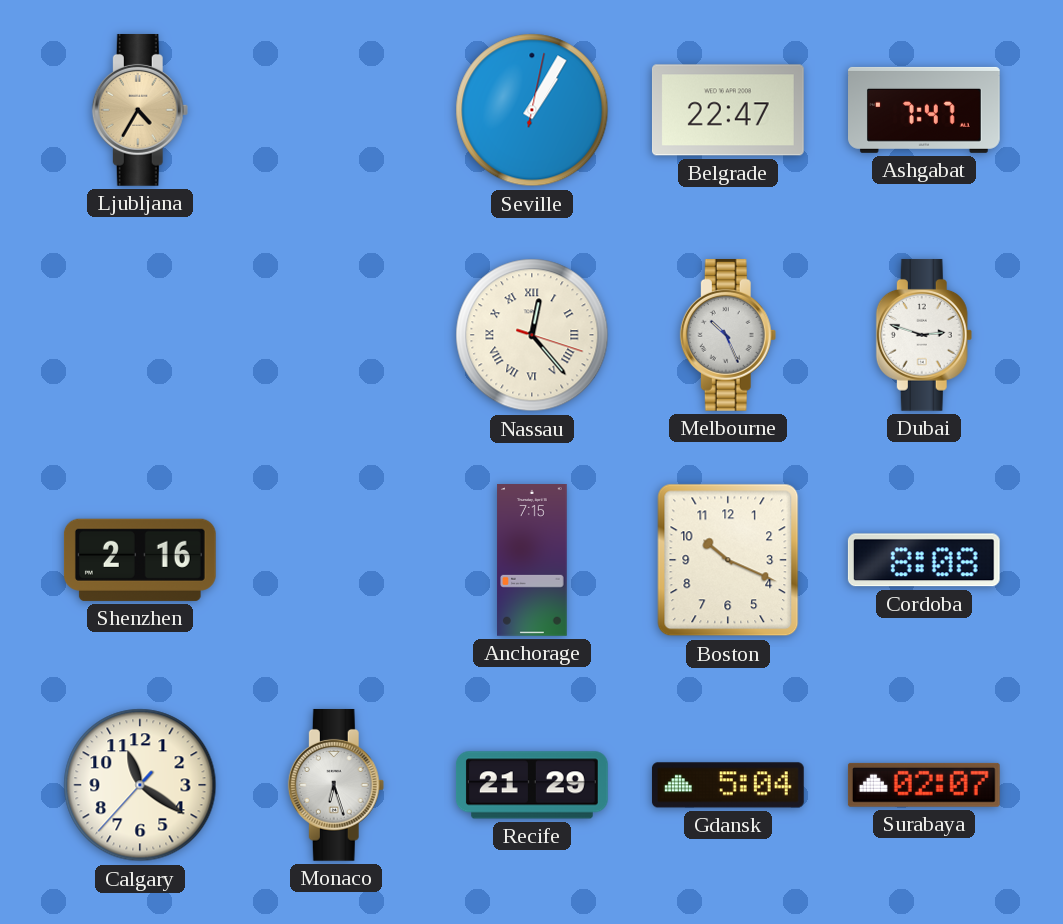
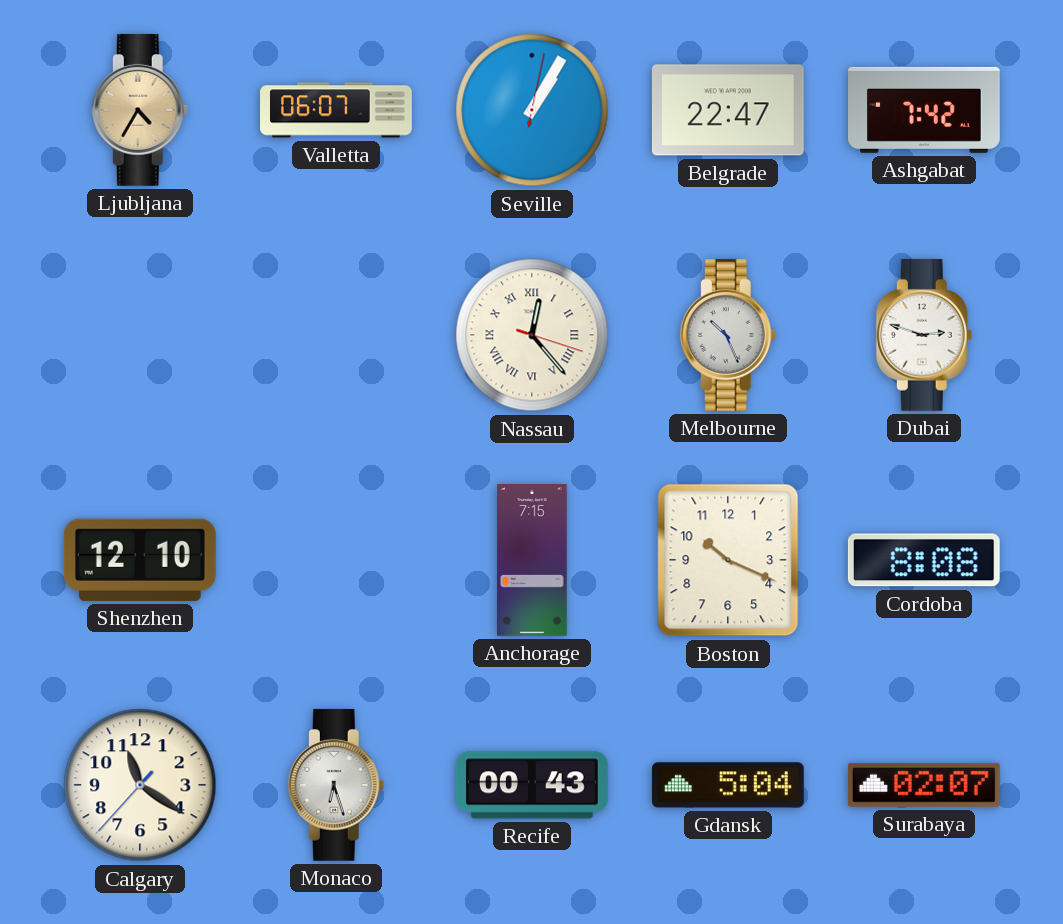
Valletta: none -> 06:07
Ashgabat: 7:47 -> 7:42
Shenzhen: 2:16 -> 12:10
Recife: 21:29 -> 00:43
